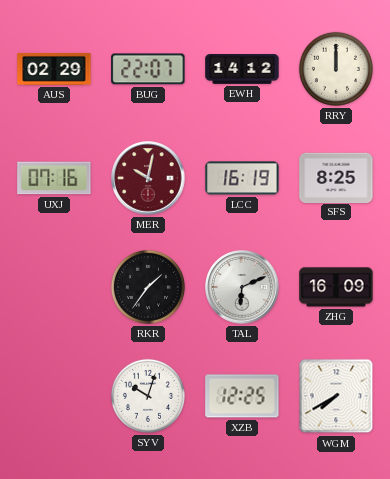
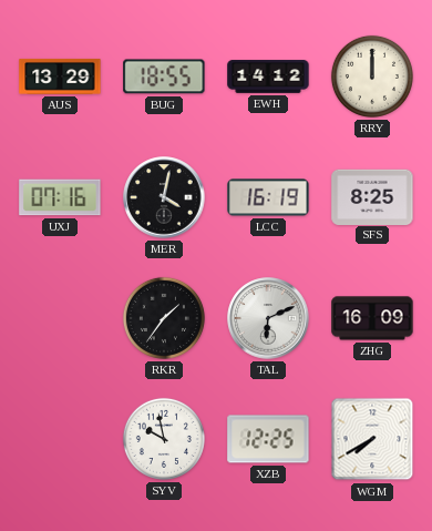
AUS: 02:29 -> 13:29
BUG: 22:07 -> 18:55
MER: 10:02 -> 4:02
MER dial: burgundy -> black
SYV: 10:03 -> 9:58
